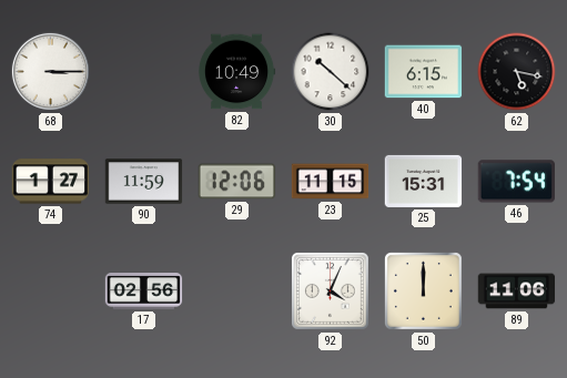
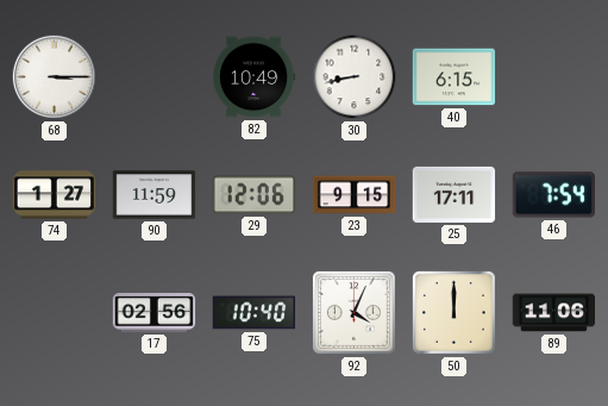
30: 10:22 -> 8:43
62: 5:17 -> none
23: 11:15 -> 9:15
25: 15:31 -> 17:11
75: none -> 10:40
